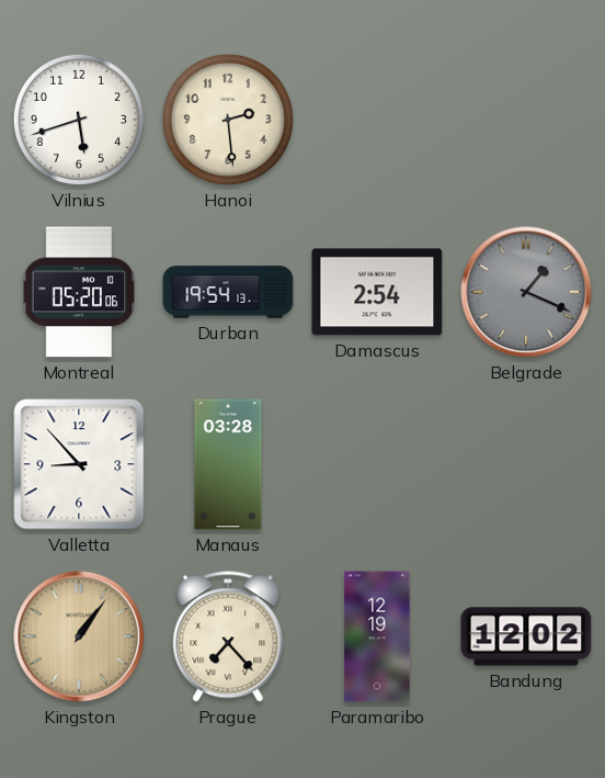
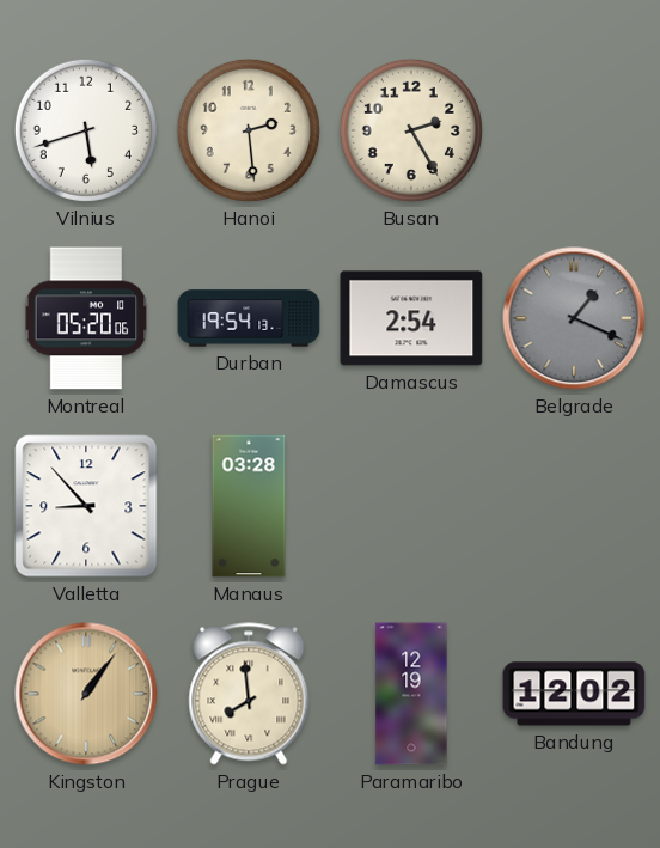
Busan: none -> 2:25
Prague: 7:23 -> 7:59
